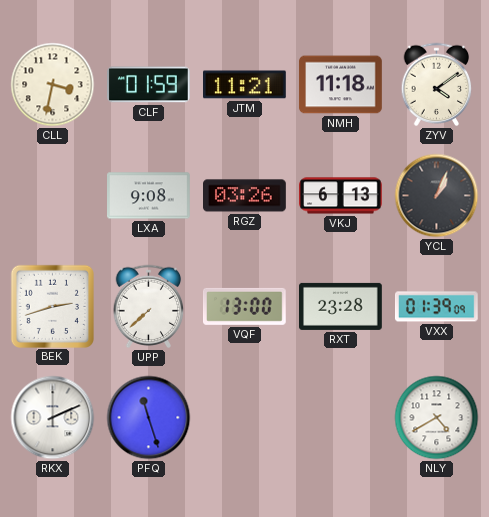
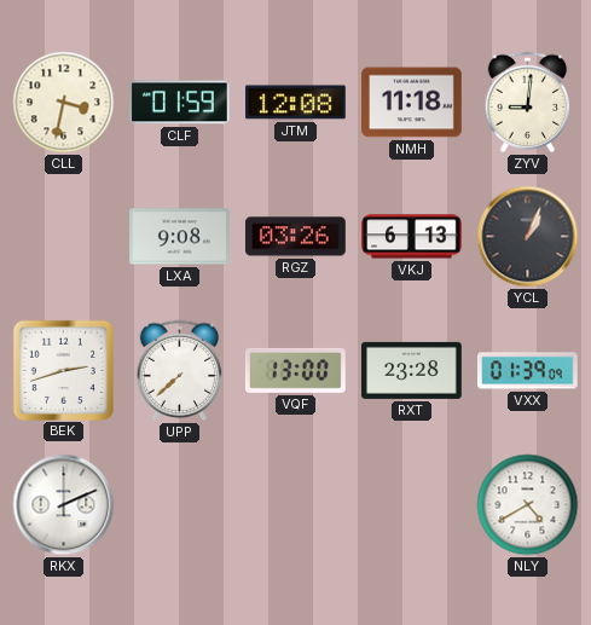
JTM: 11:21 -> 12:08
ZYV: 4:09 -> 9:01
PFQ: 11:27 -> none
